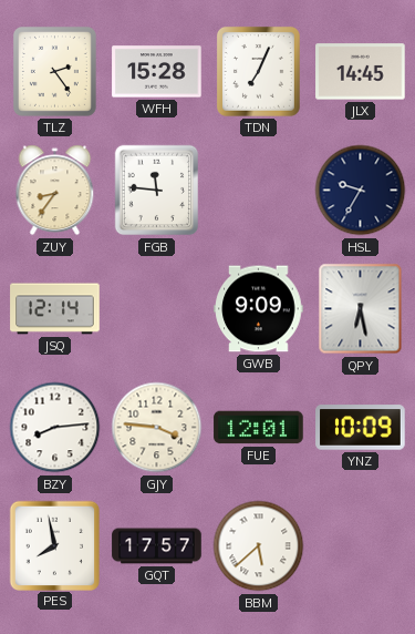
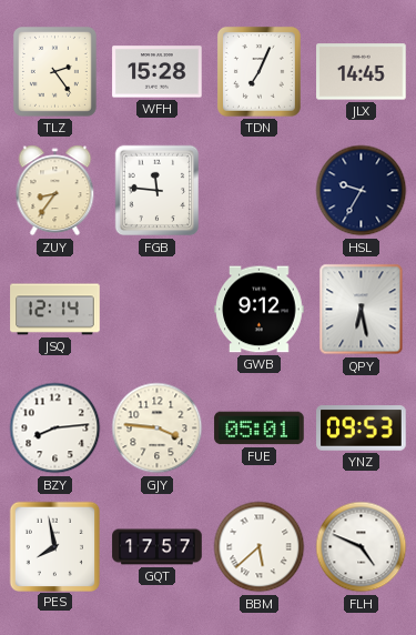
GWB: 9:09 -> 9:12
FUE: 12:01 -> 05:01
YNZ: 10:09 -> 09:53
FLH: none -> 4:49
